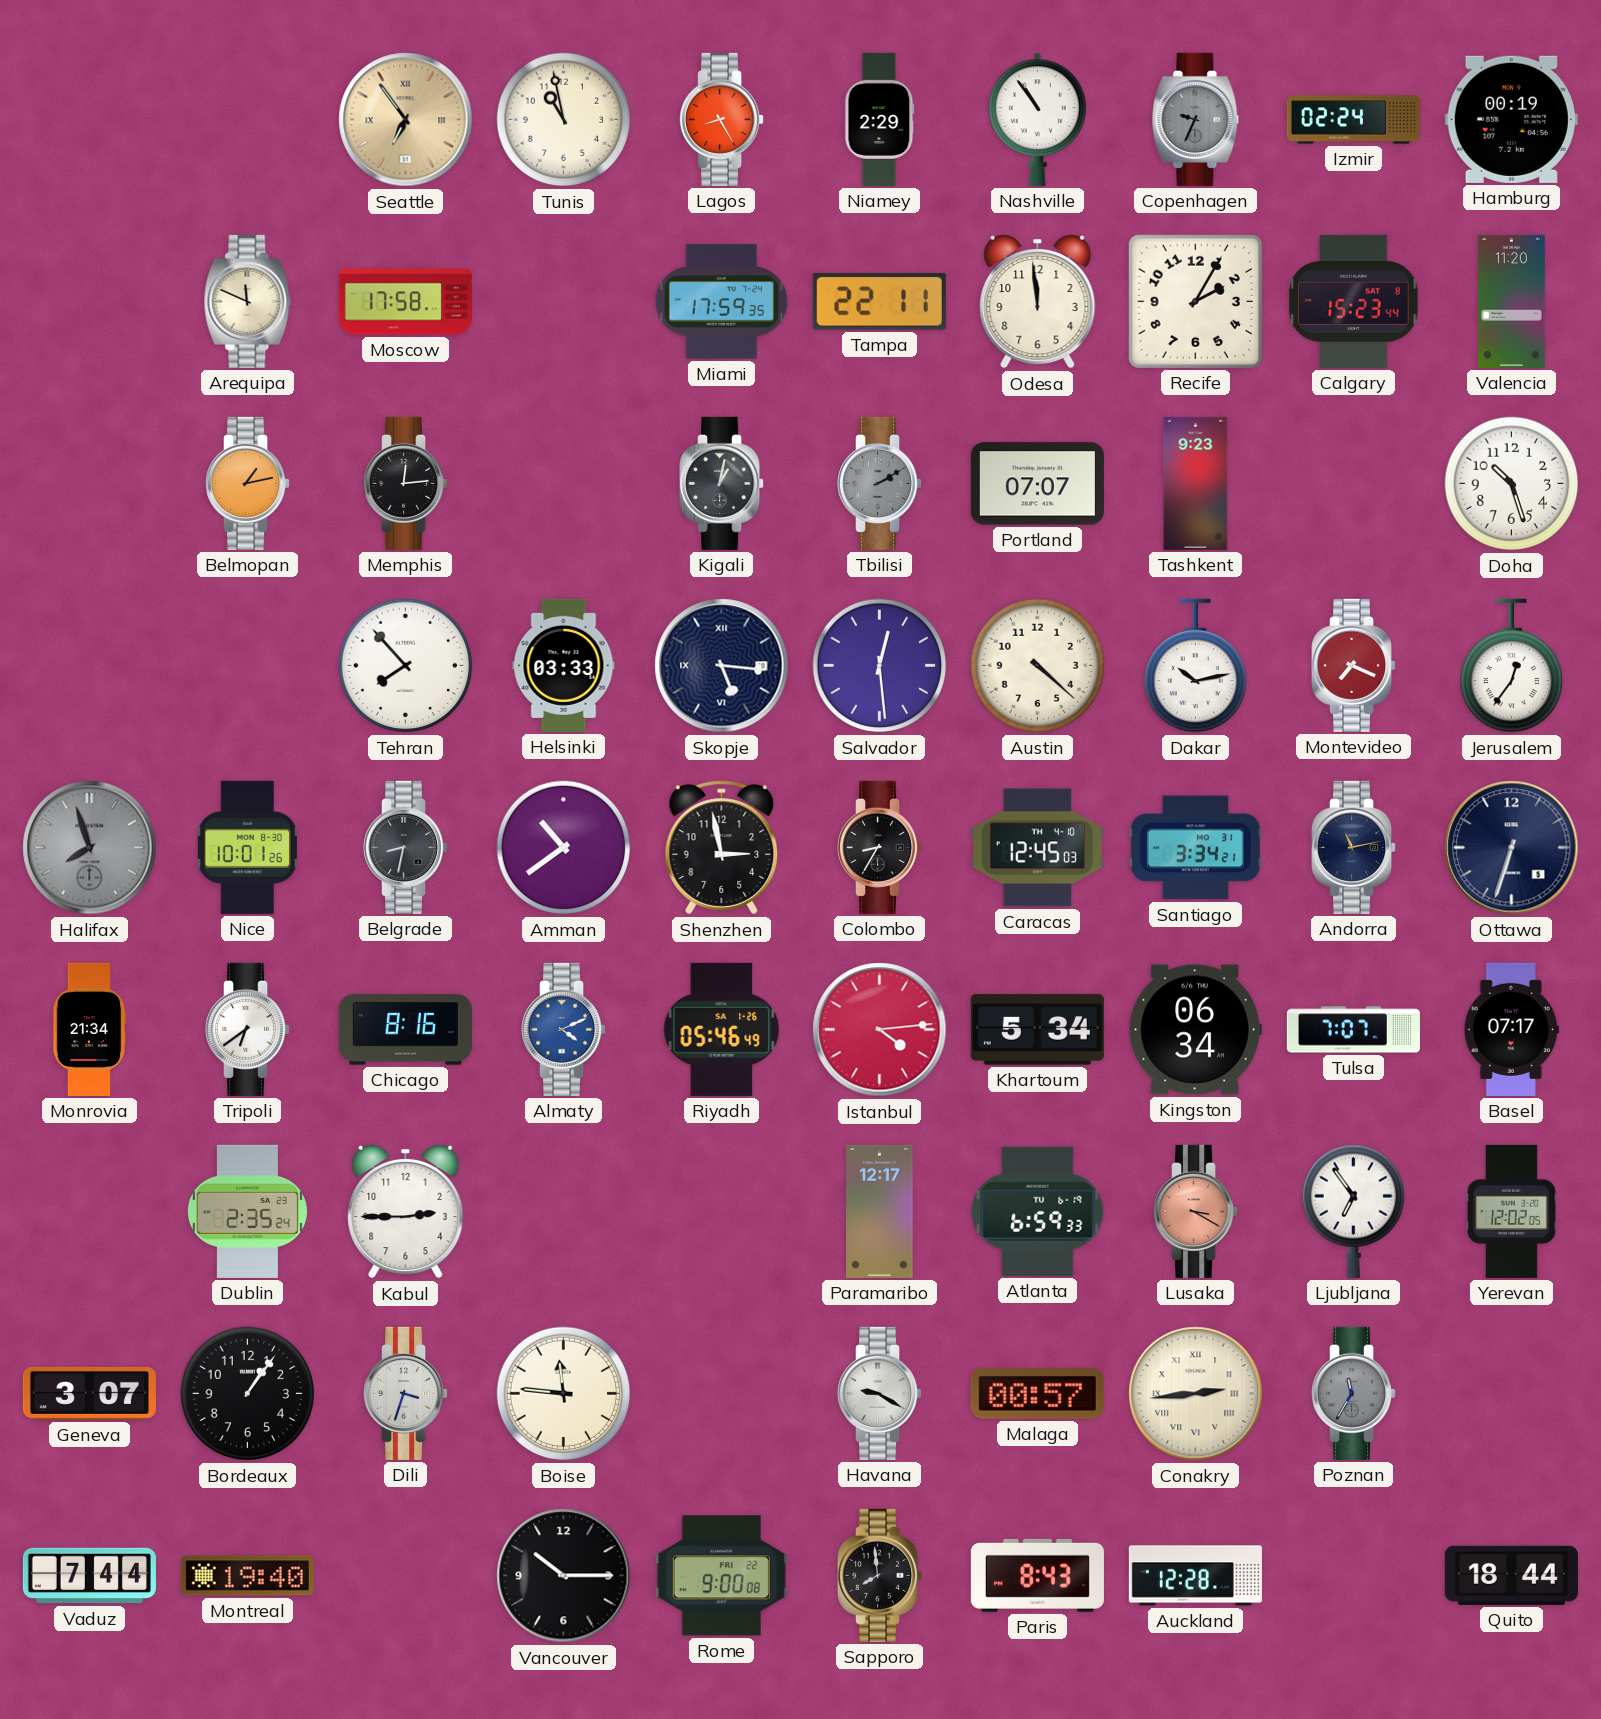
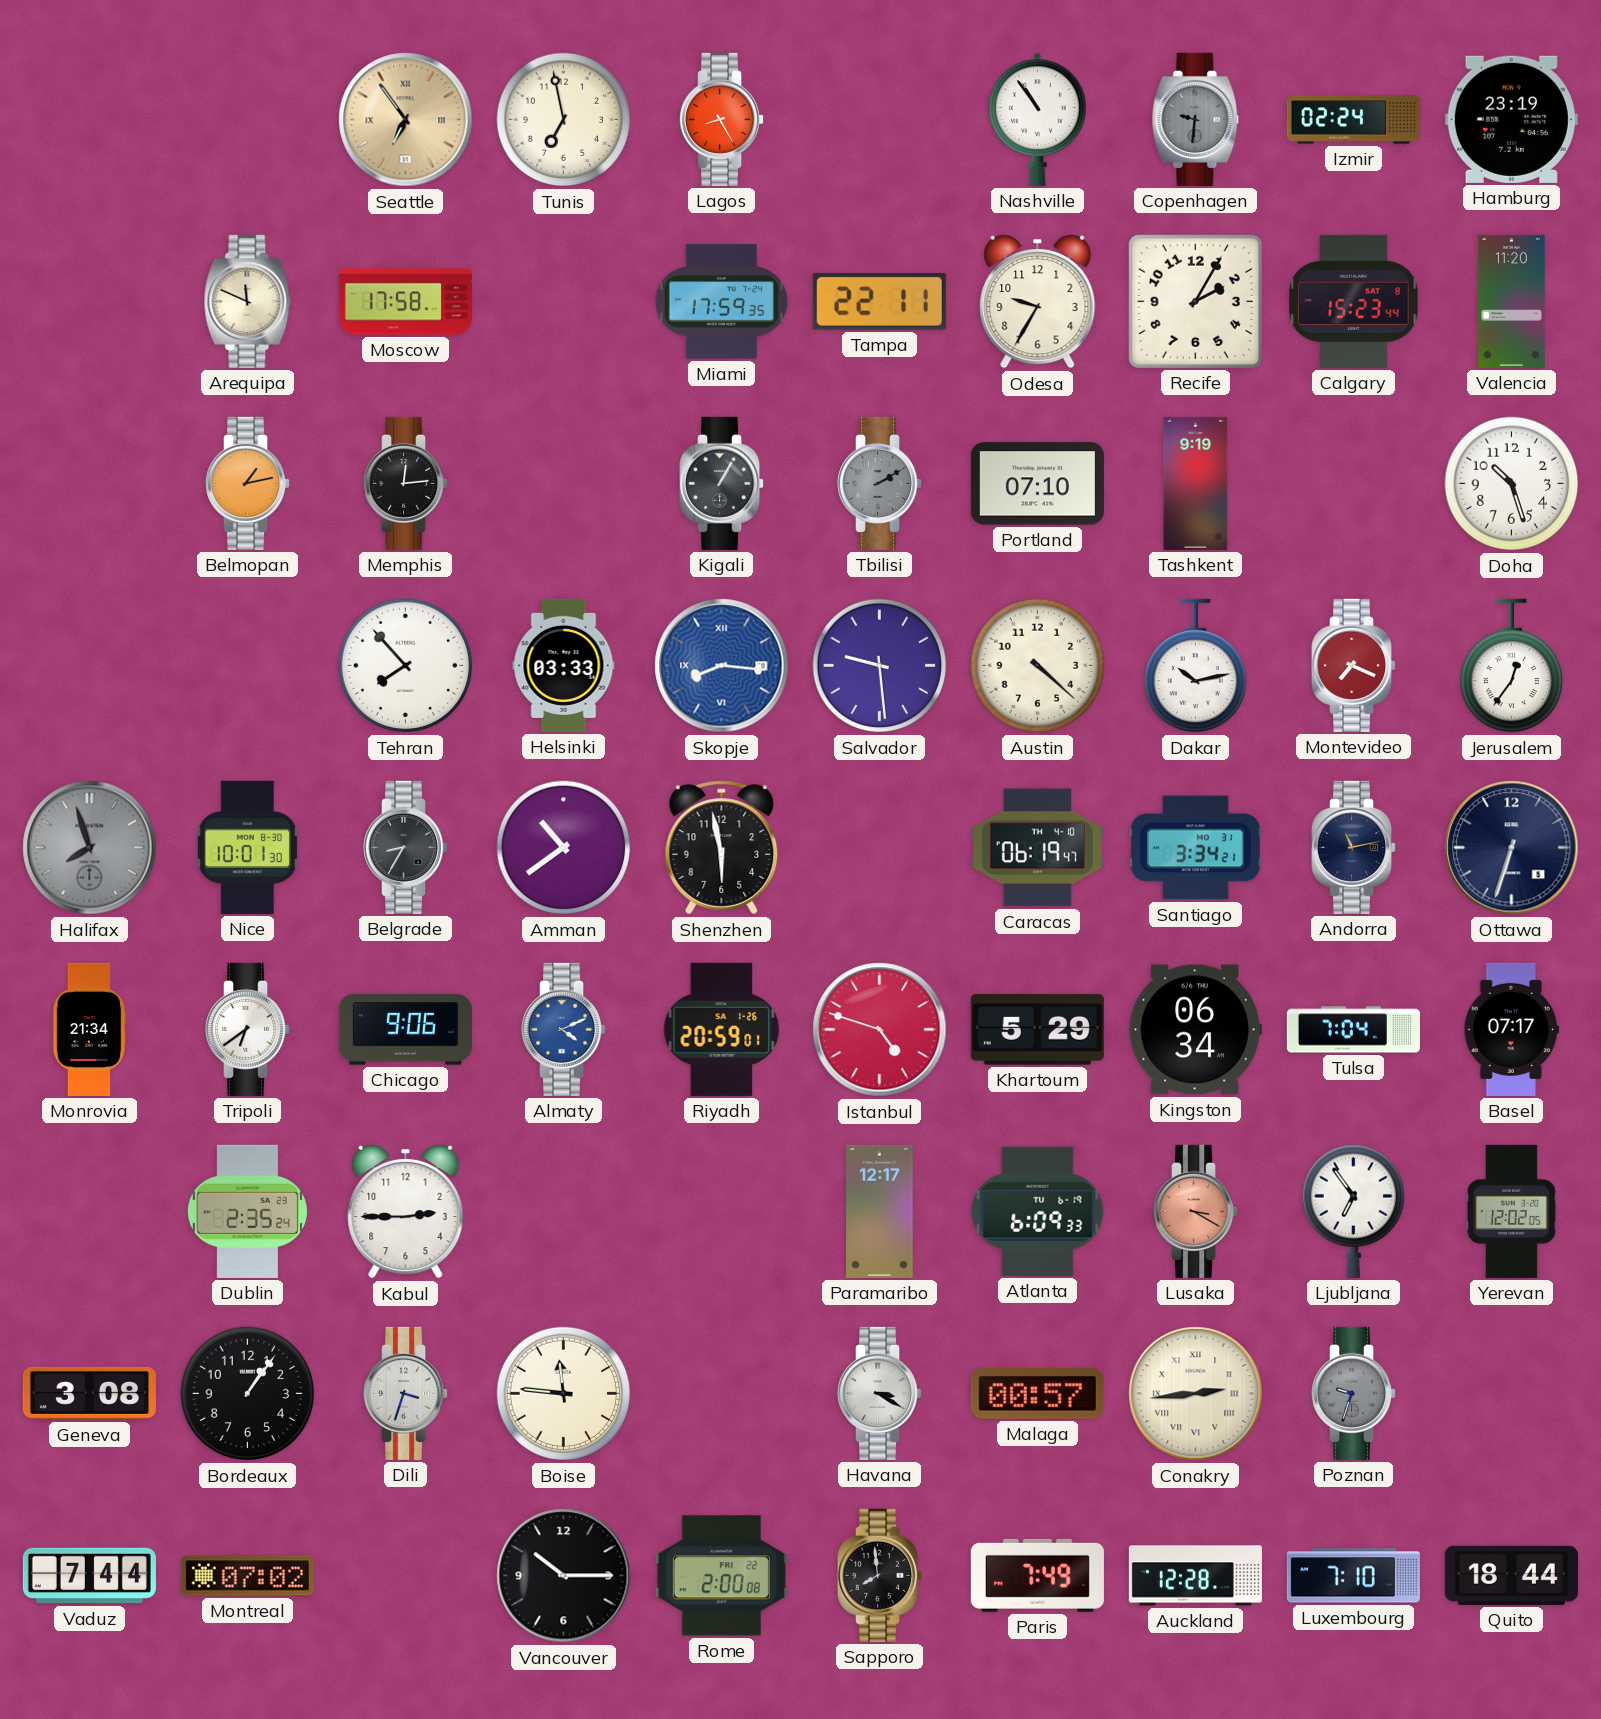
Tunis: 10:58 -> 6:58
Niamey: 2:29 -> none
Copenhagen: 9:34 -> 9:31
Hamburg: 00:19 -> 23:19
Odesa: 11:59 -> 9:35
Kigali: 1:02 -> 1:05
Portland: 07:07 -> 07:10
Tashkent: 9:23 -> 9:19
Skopje: 5:16 -> 8:16
Skopje dial: navy -> blue
Salvador: 12:29 -> 9:29
Nice: 10:01:26 -> 10:01:30
Belgrade: 8:32 -> 8:35
Shenzhen: 2:58 -> 5:58
Colombo: 8:35 -> none
Caracas: 12:45 -> 06:19
Chicago: 8:16 -> 9:06
Riyadh: 05:46 -> 20:59
Istanbul: 4:14 -> 4:48
Khartoum: 5:34 -> 5:29
Tulsa: 7:07 -> 7:04
Atlanta: 6:59 -> 6:09
Geneva: 3:07 -> 3:08
Havana: 9:20 -> 3:20
Poznan: 11:35 -> 9:33
Montreal: 19:40 -> 07:02
Rome: 9:00 -> 2:00
Paris: 8:43 -> 7:49
Luxembourg: none -> 7:10
